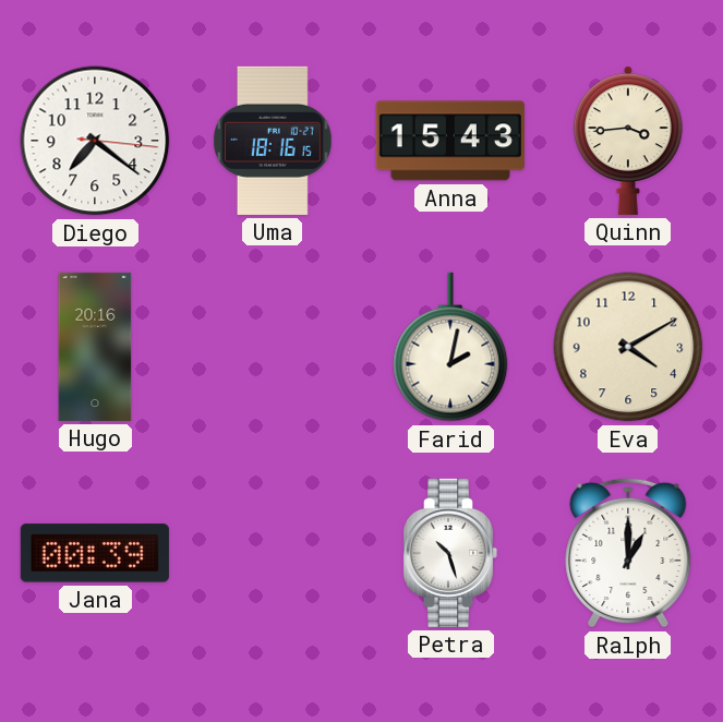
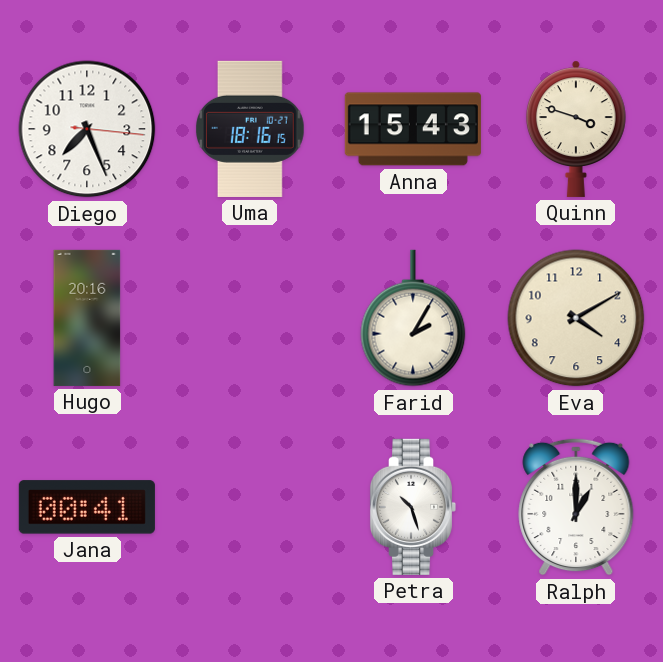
Diego: 7:21 -> 7:26
Quinn: 3:44 -> 3:48
Farid: 2:02 -> 2:05
Jana: 00:39 -> 00:41
